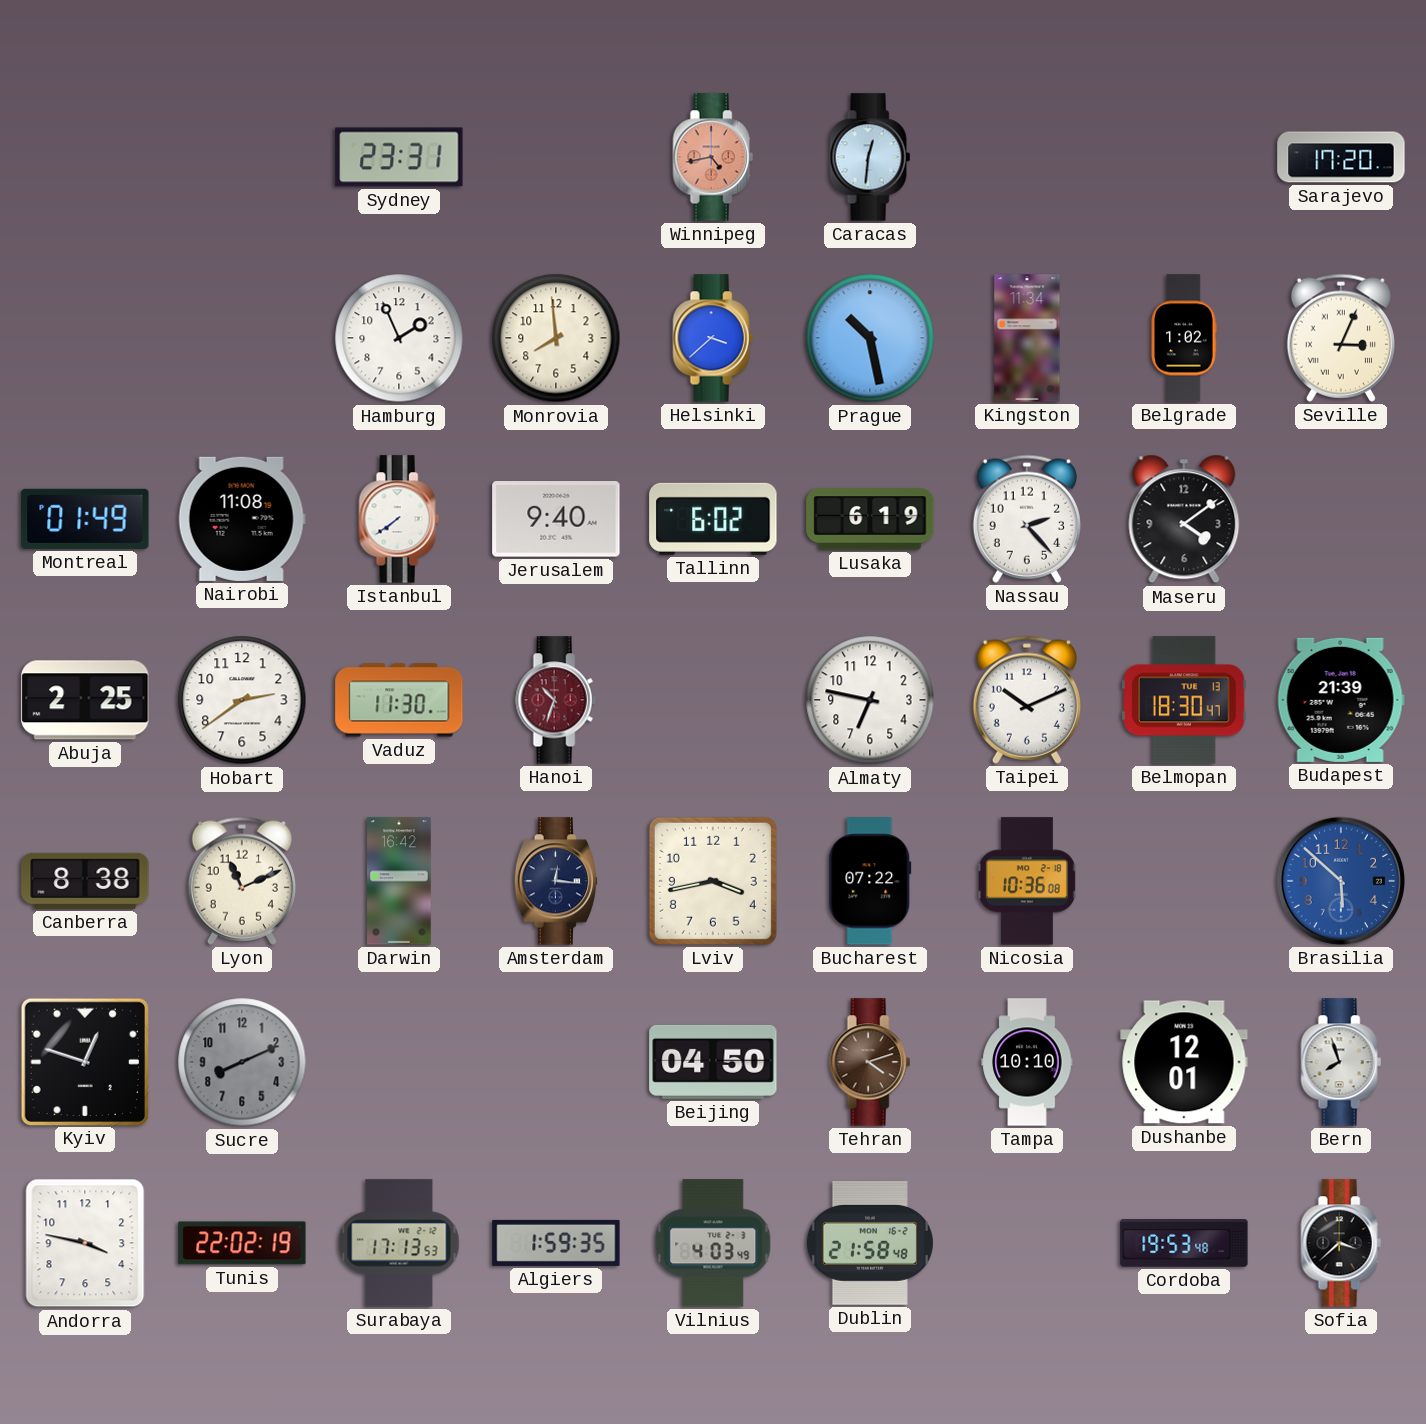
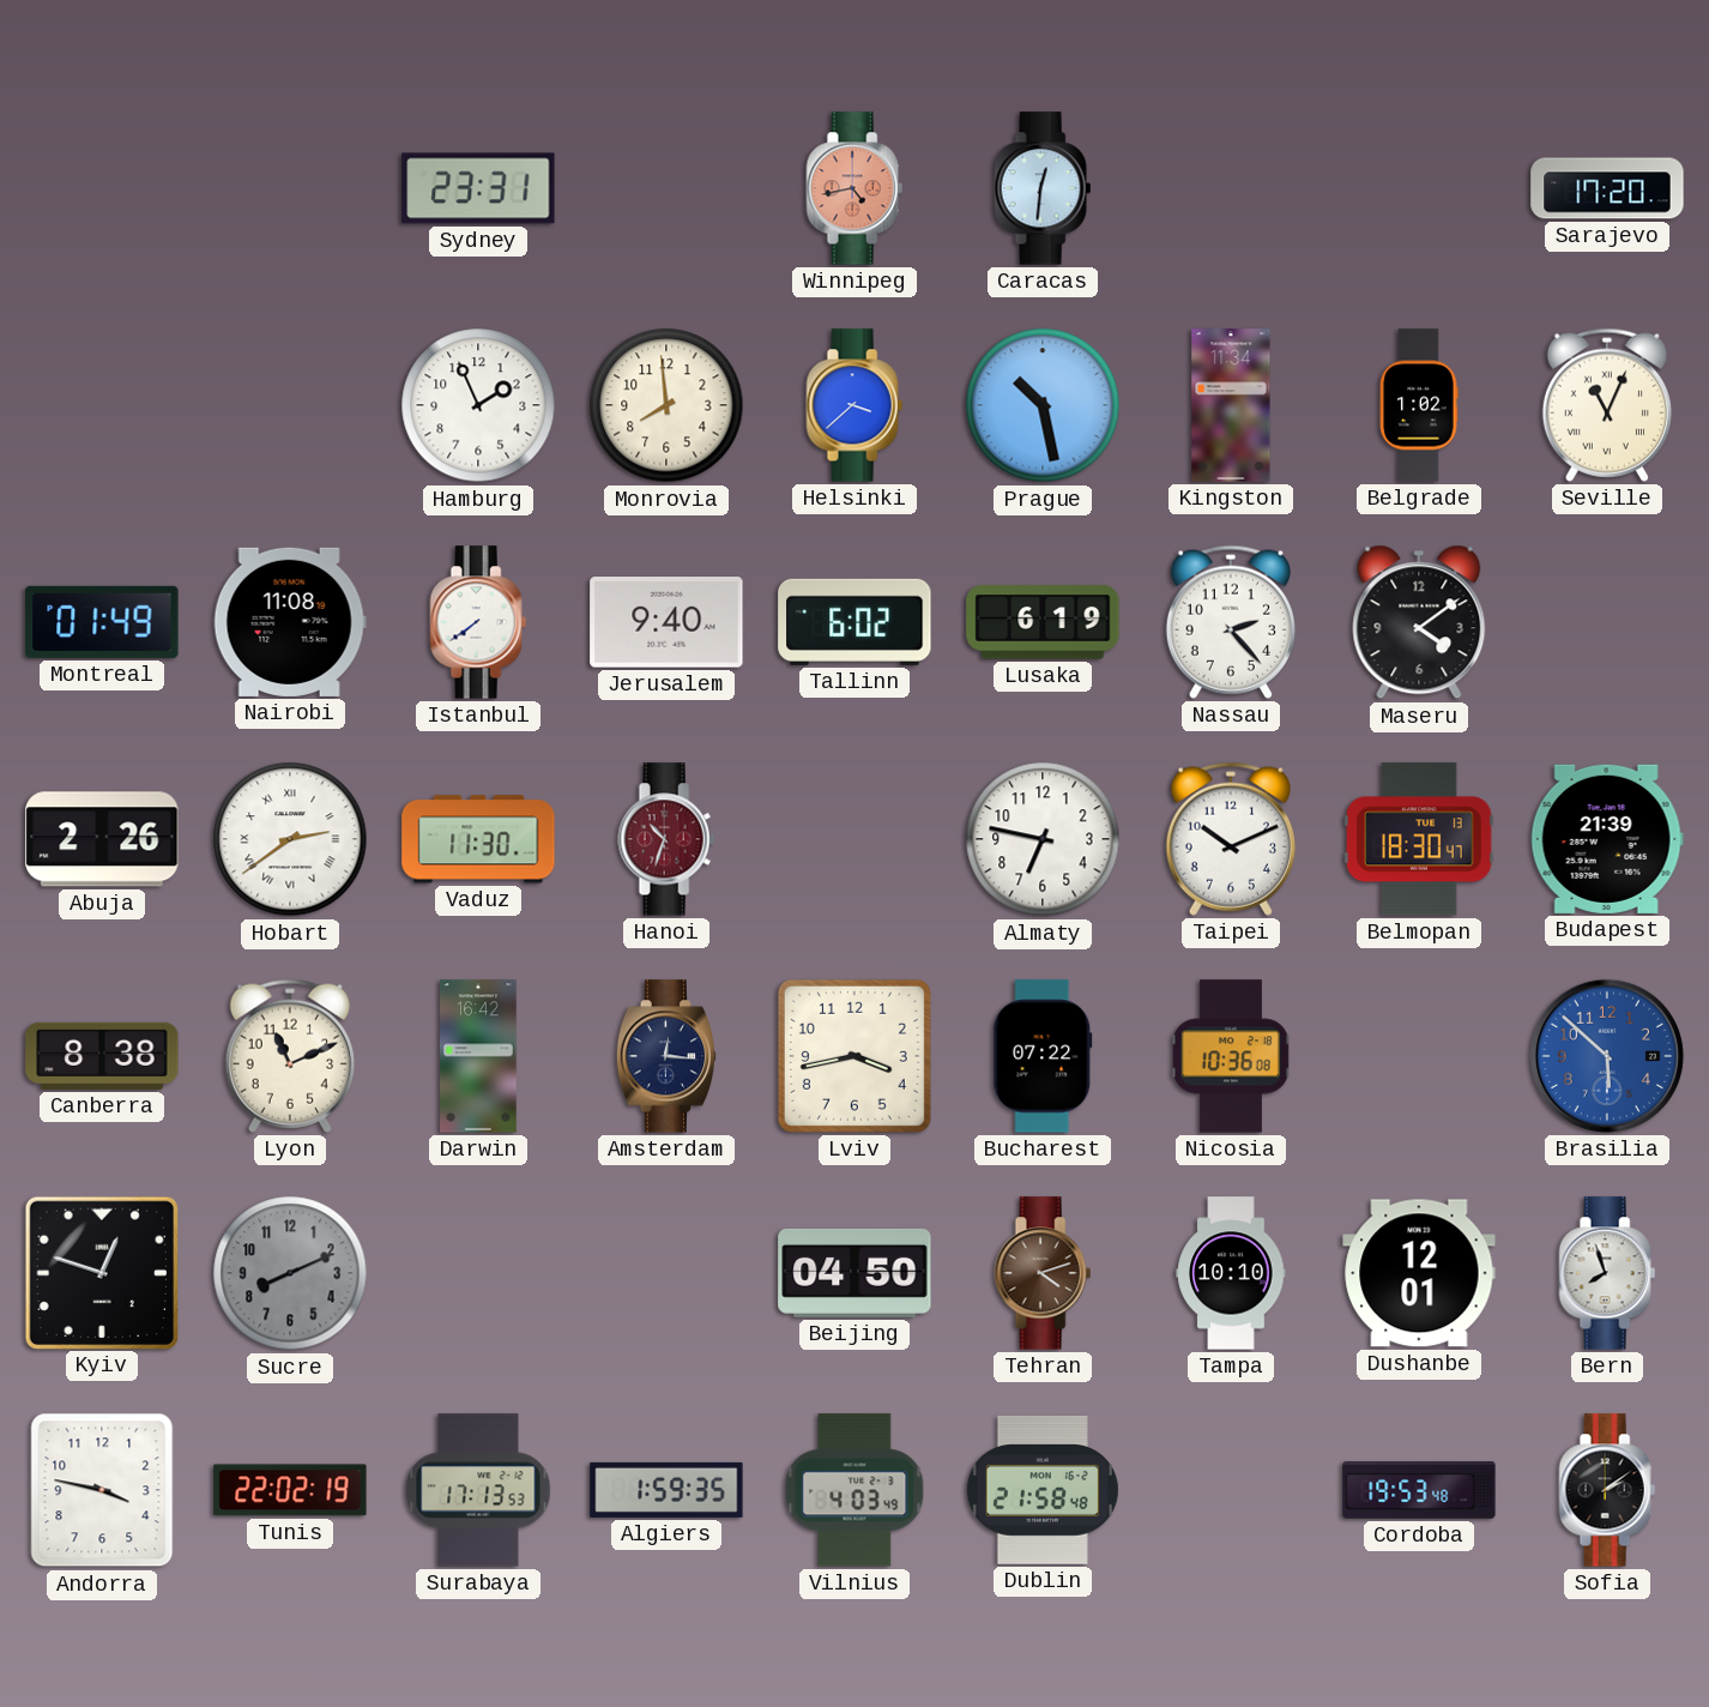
Seville: 3:04 -> 11:04
Abuja: 2:25 -> 2:26
Hobart numerals: Arabic -> Roman
Sofia: 3:38 -> 2:09
